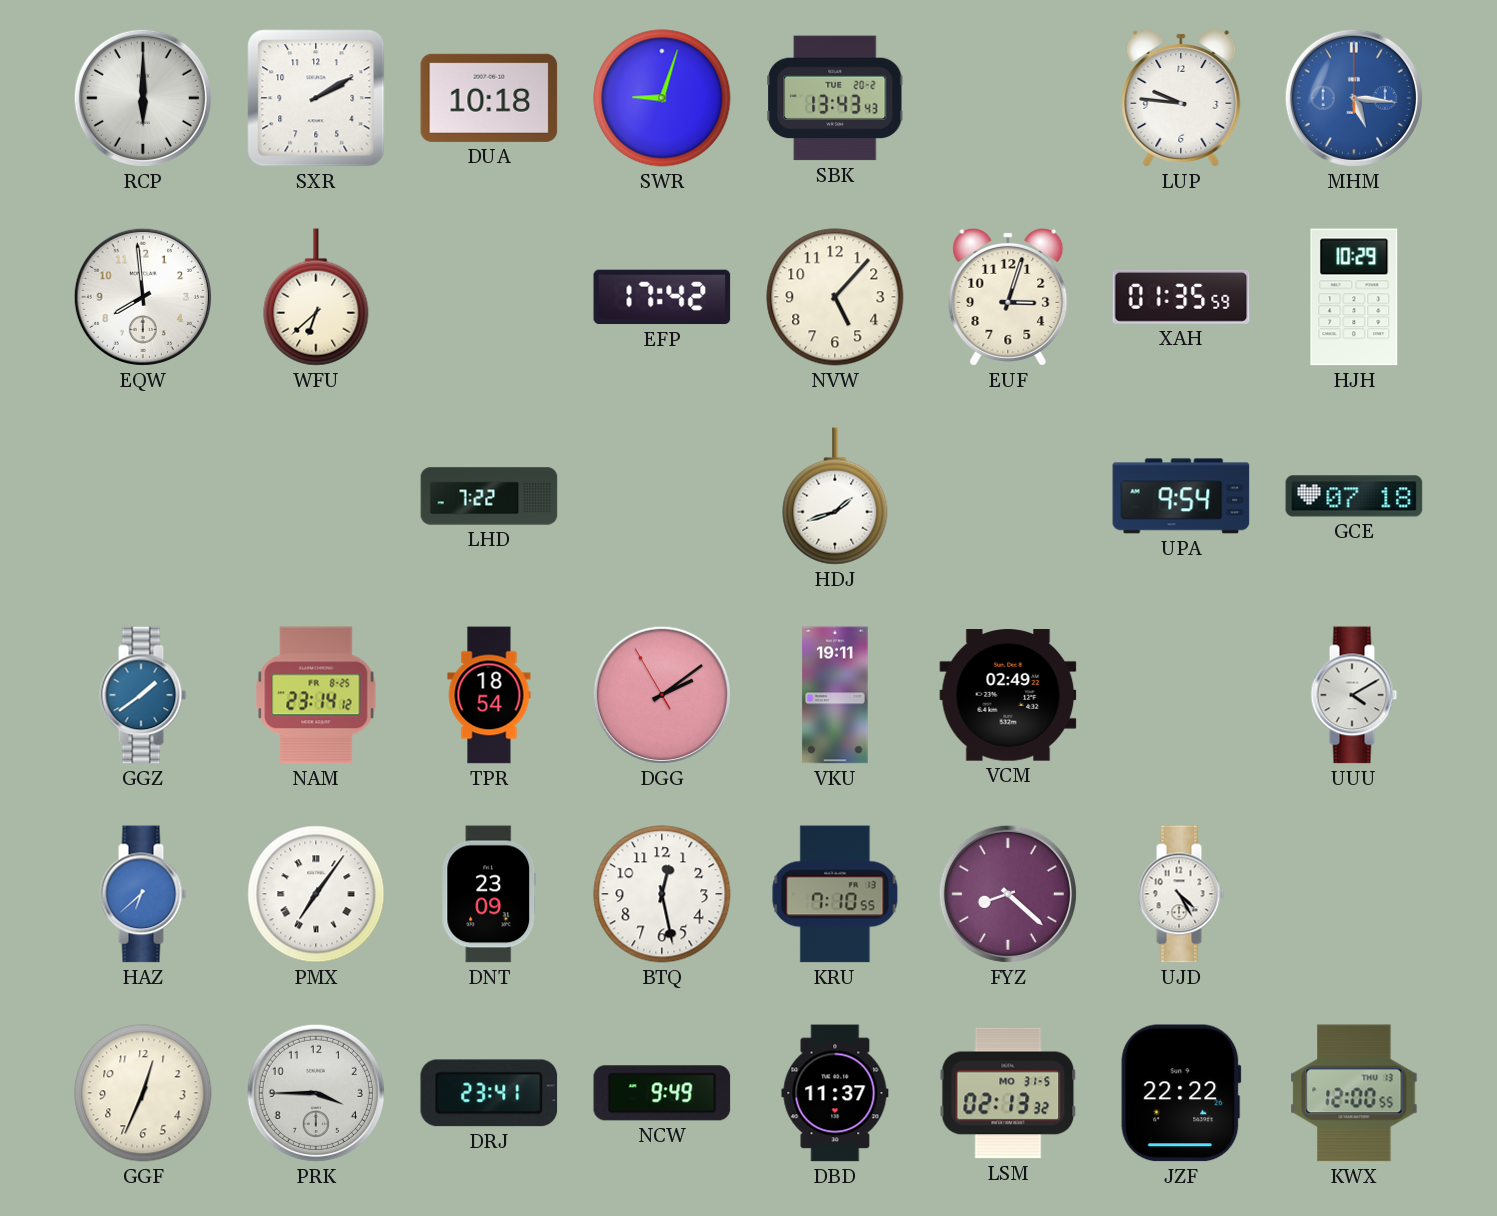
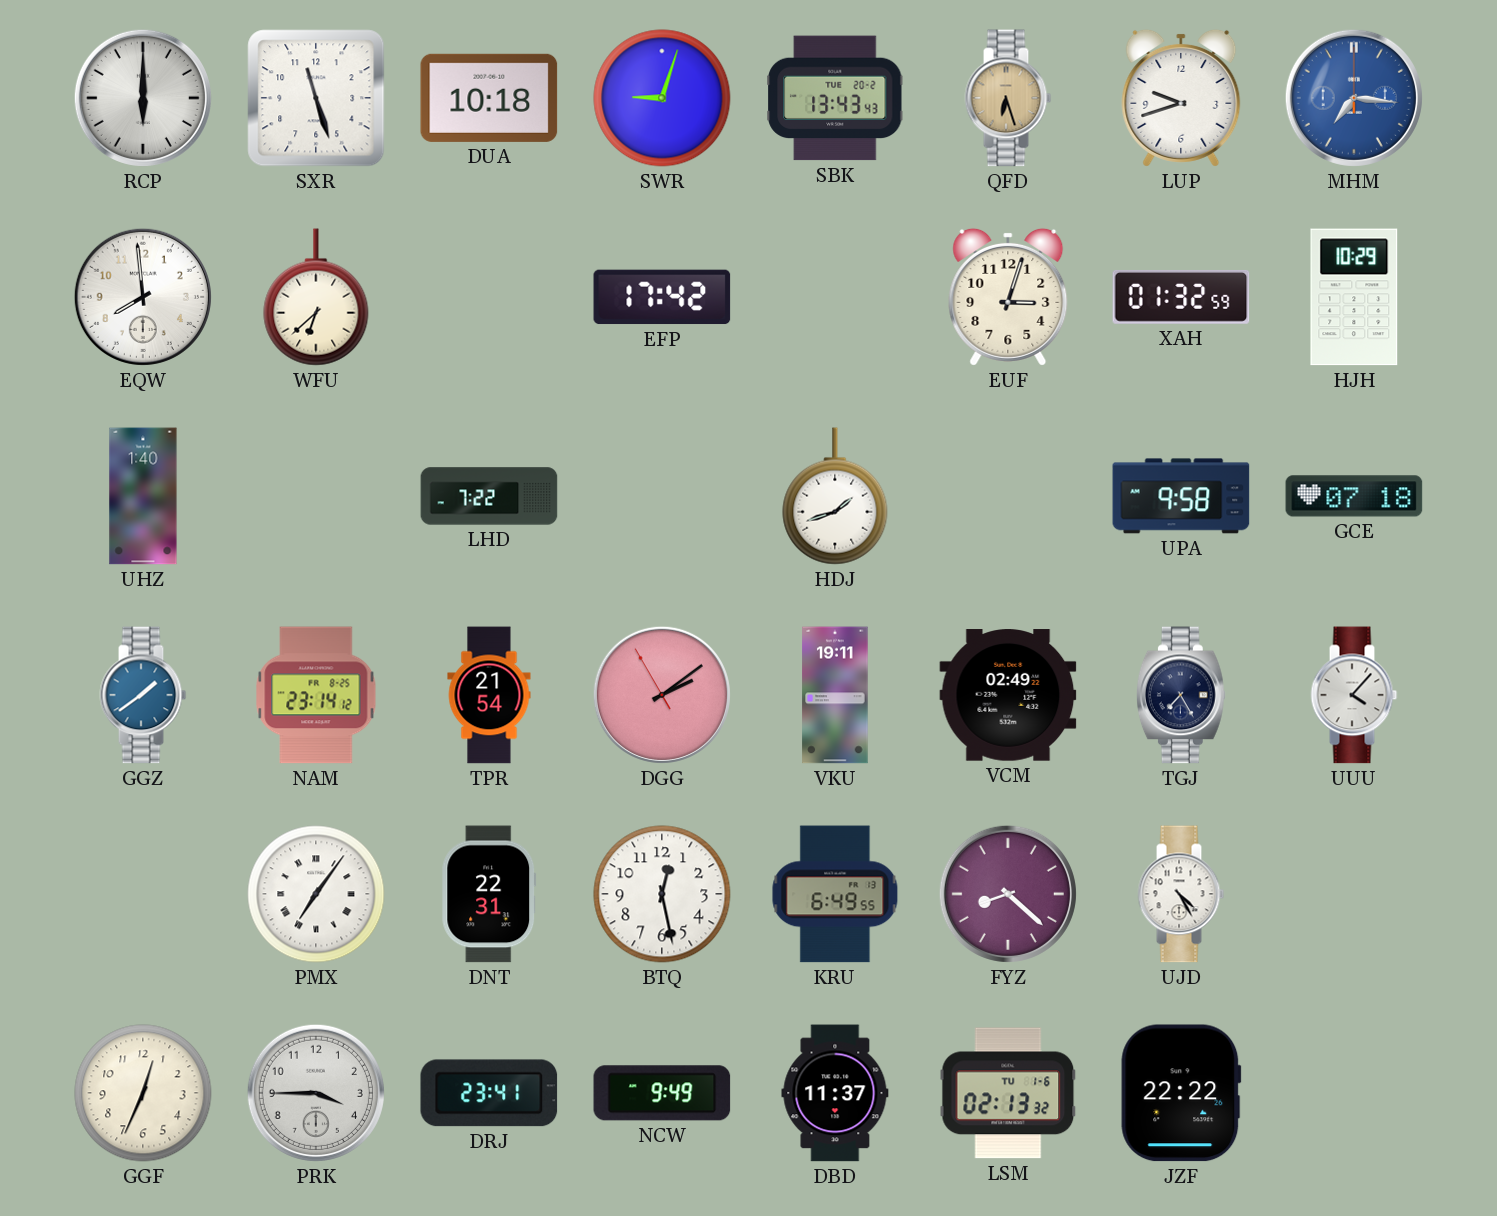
SXR: 2:10 -> 11:27
QFD: none -> 6:27
LUP: 9:46 -> 9:42
MHM: 5:16 -> 7:16
NVW: 5:07 -> none
XAH: 01:35 -> 01:32
UHZ: none -> 1:40
UPA: 9:54 -> 9:58
TPR: 18:54 -> 21:54
TGJ: none -> 7:25
UUU: 4:10 -> 4:07
HAZ: 6:38 -> none
DNT: 23:09 -> 22:31
KRU: 7:10 -> 6:49
LSM date: MO 31-5 -> TU 1-6
KWX: 12:00 -> none
